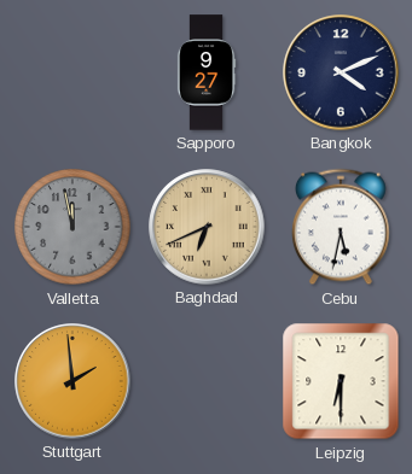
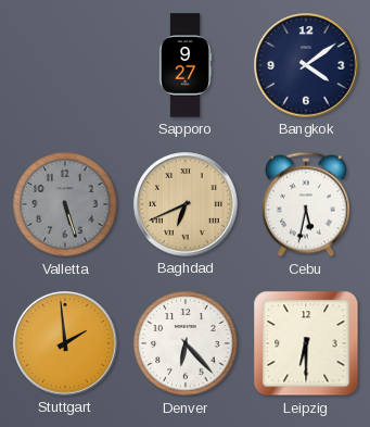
Bangkok: 4:11 -> 4:09
Valletta: 11:58 -> 5:27
Denver: none -> 6:23
